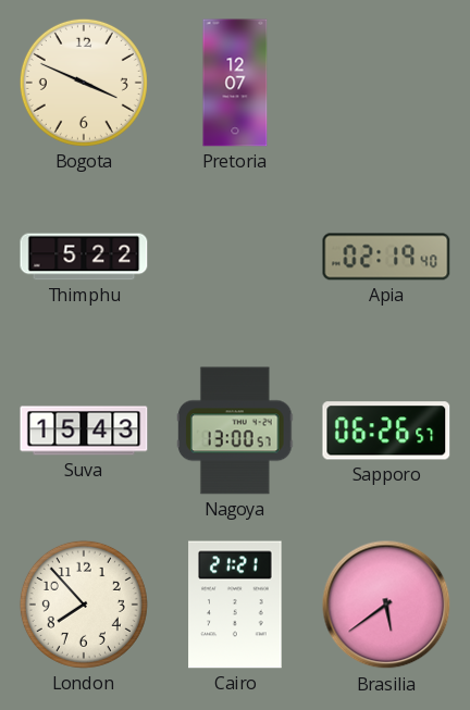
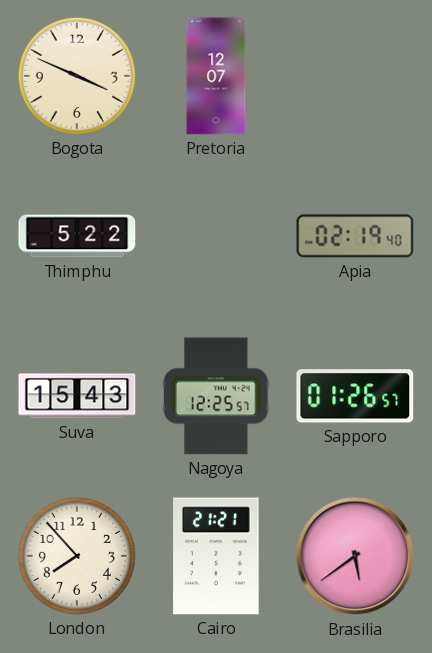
Nagoya: 13:00 -> 12:25
Sapporo: 06:26 -> 01:26
